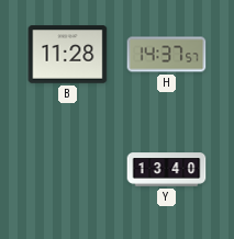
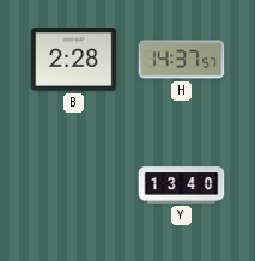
B: 11:28 -> 2:28
